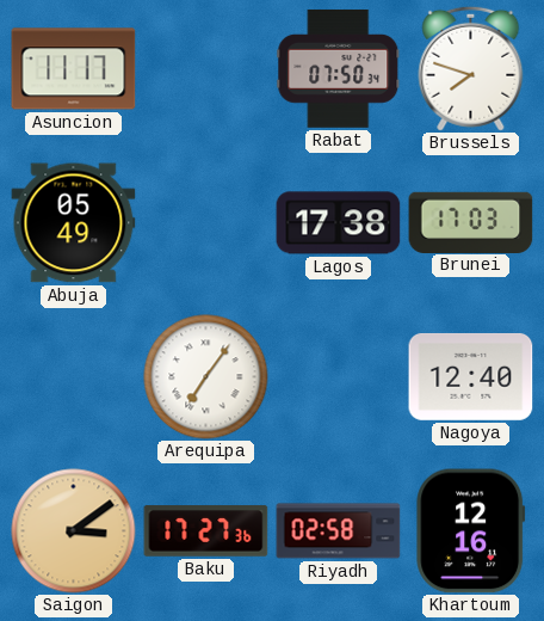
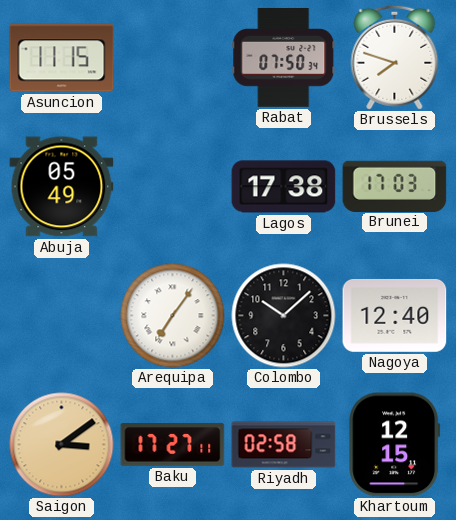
Asuncion: 11:17 -> 11:15
Colombo: none -> 10:08
Baku: 17:27:36 -> 17:27:11
Khartoum: 12:16 -> 12:15
